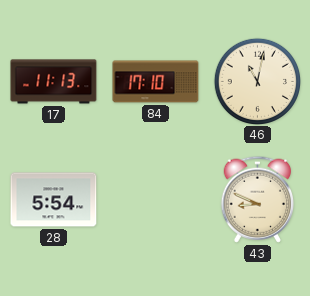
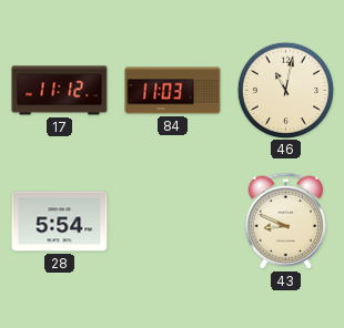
17: 11:13 -> 11:12
84: 17:10 -> 11:03
